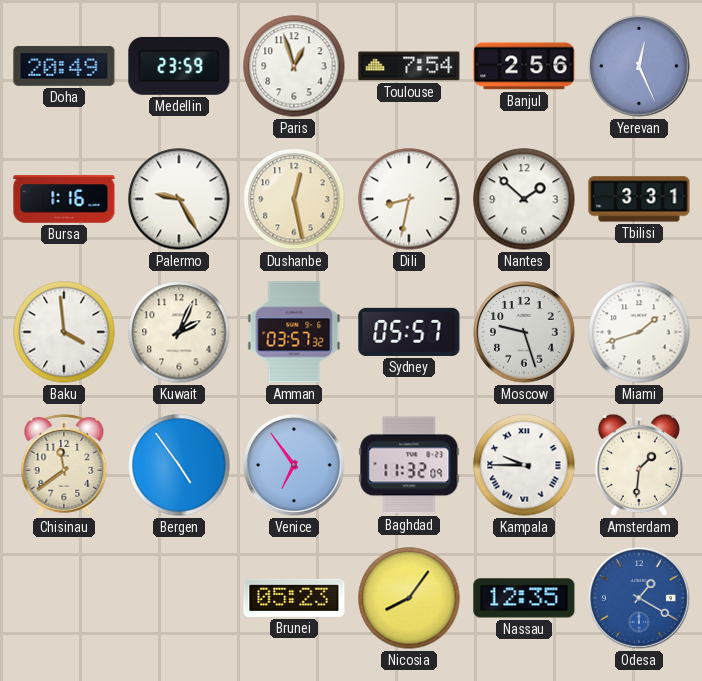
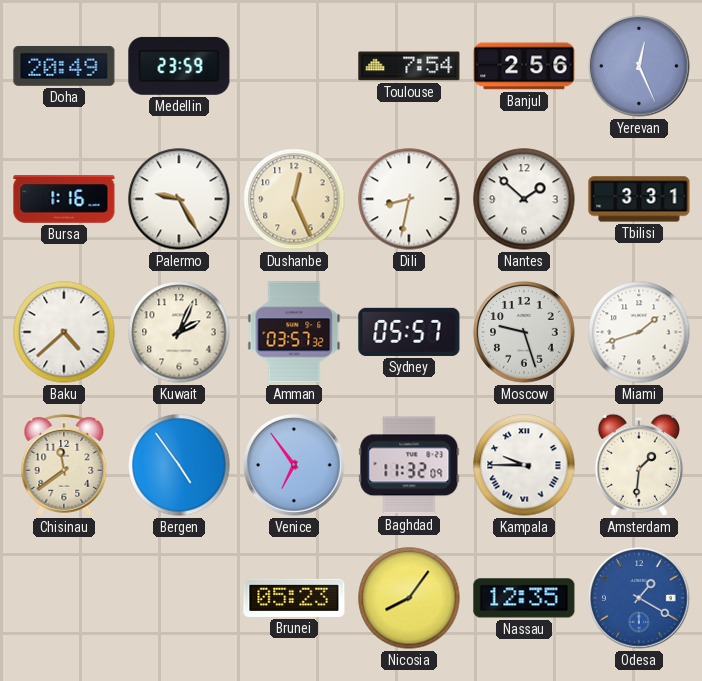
Paris: 12:57 -> none
Dushanbe: 12:28 -> 12:26
Baku: 3:59 -> 4:38
